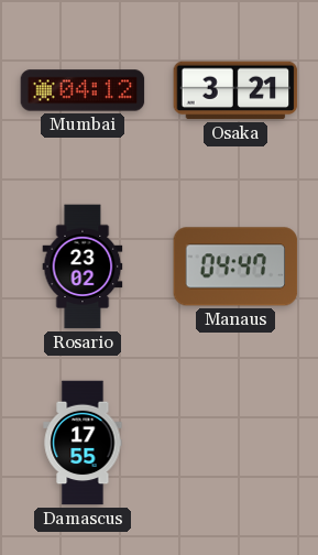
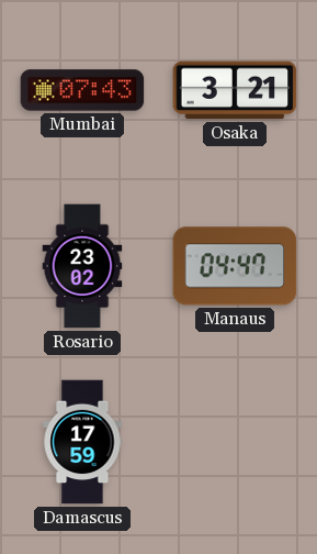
Mumbai: 04:12 -> 07:43
Damascus: 17:55 -> 17:59
